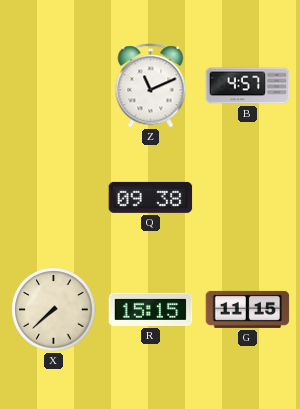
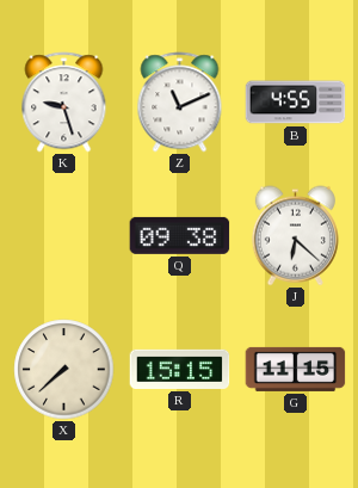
K: none -> 9:27
B: 4:57 -> 4:55
J: none -> 6:22
